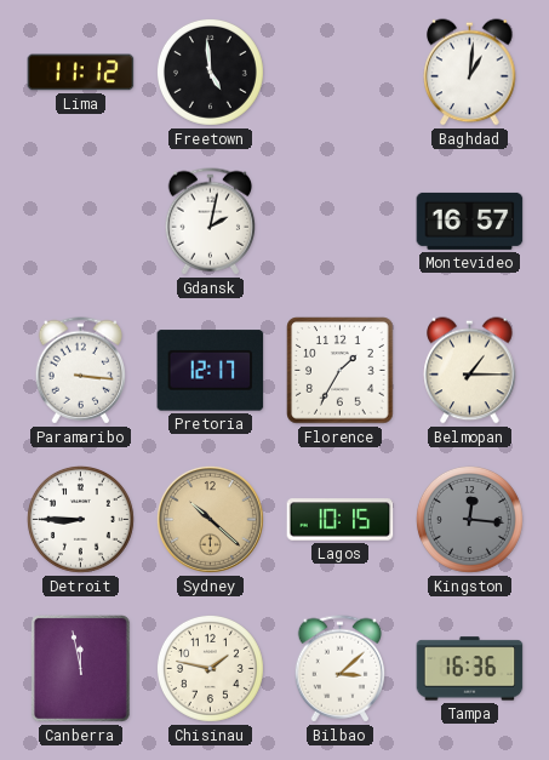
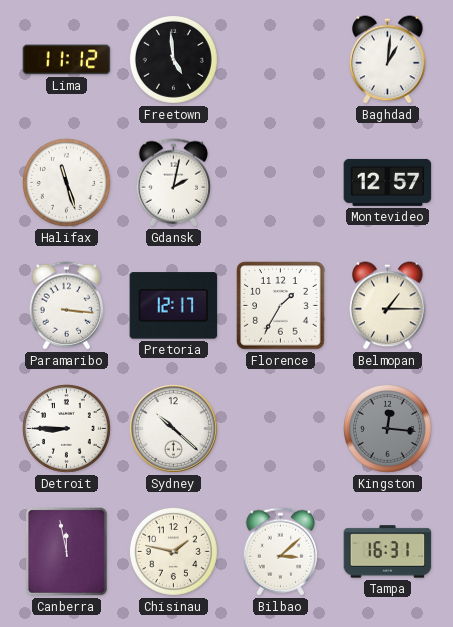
Halifax: none -> 11:27
Montevideo: 16:57 -> 12:57
Sydney dial: champagne -> white
Lagos: 10:15 -> none
Tampa: 16:36 -> 16:31
